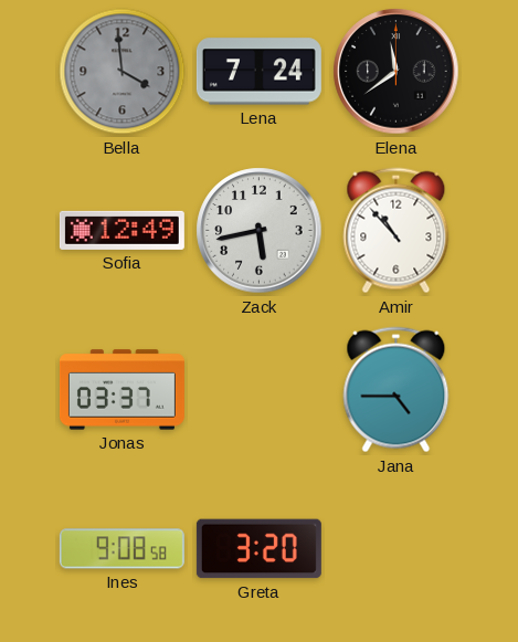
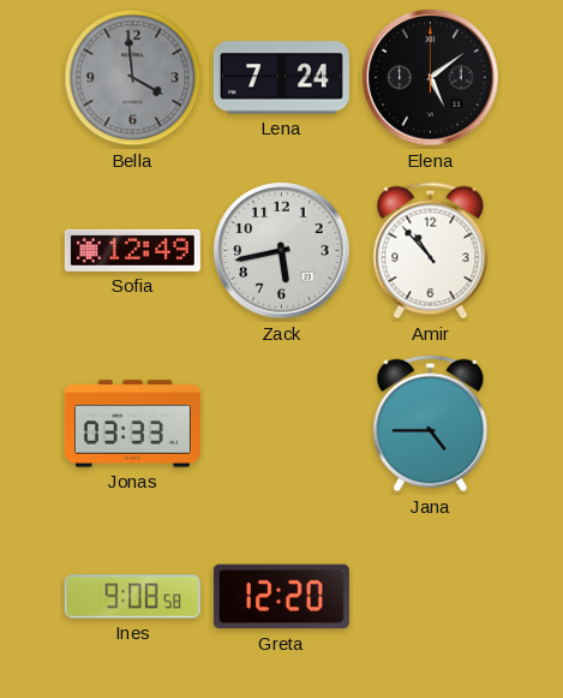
Elena: 11:39 -> 5:09
Jonas: 03:37 -> 03:33
Greta: 3:20 -> 12:20
